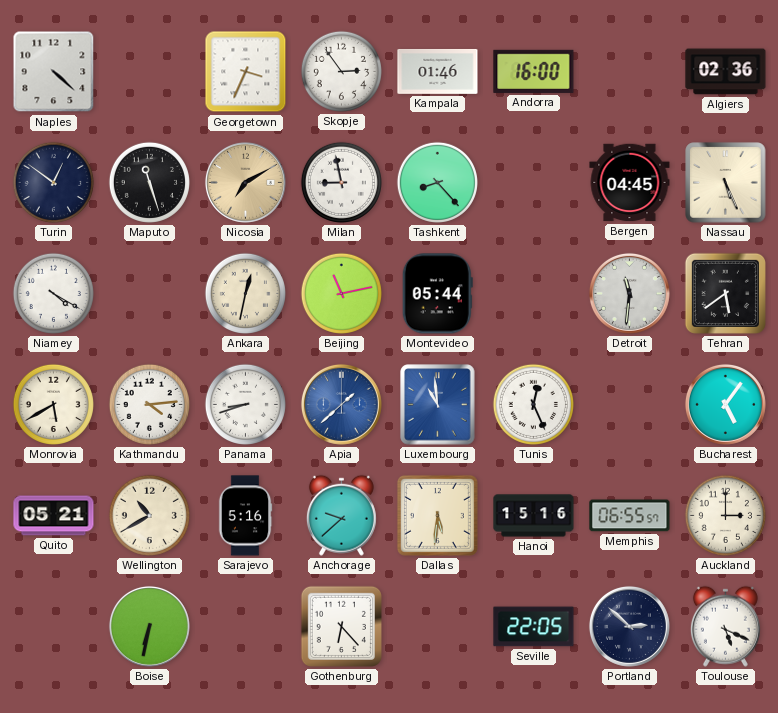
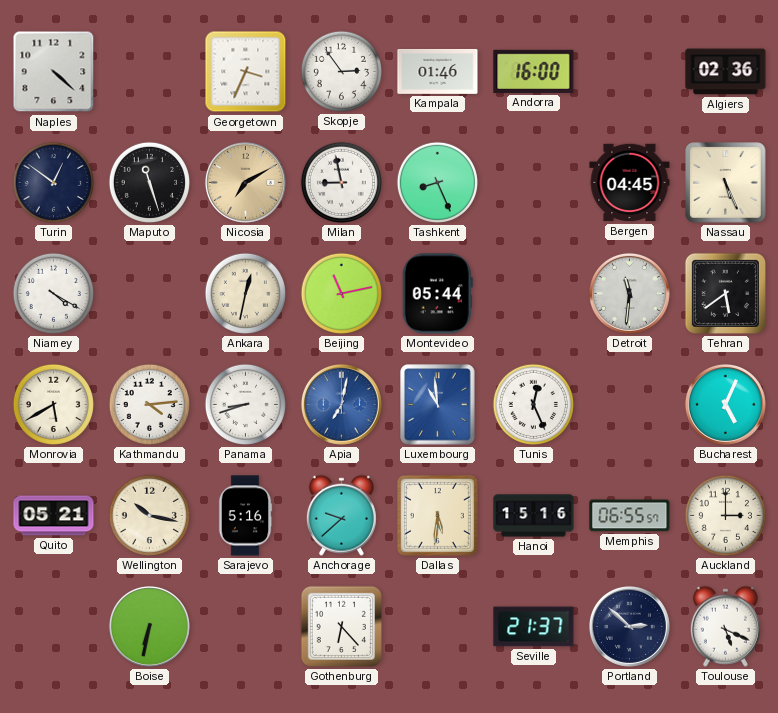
Tashkent: 8:23 -> 8:26
Apia: 1:38 -> 7:02
Bucharest: 5:06 -> 5:04
Wellington: 10:40 -> 10:17
Seville: 22:05 -> 21:37
